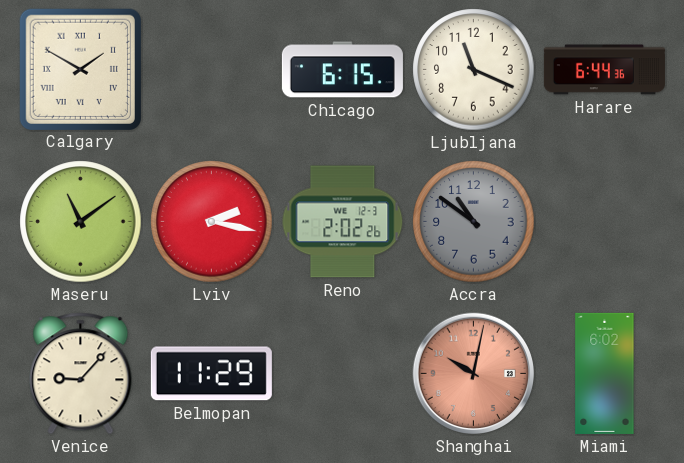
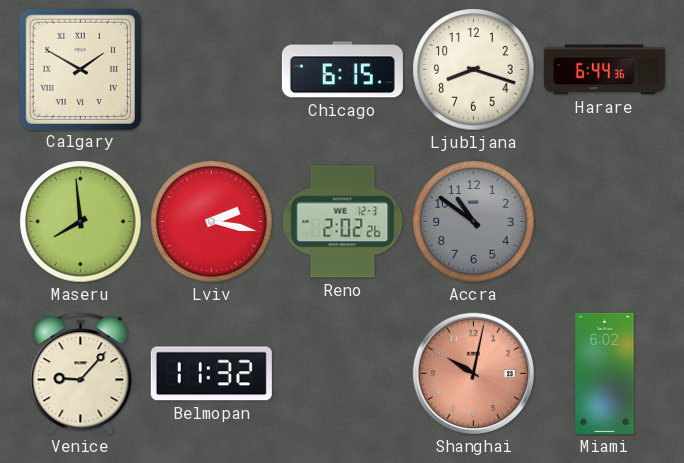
Ljubljana: 11:19 -> 8:18
Maseru: 11:09 -> 7:59
Belmopan: 11:29 -> 11:32
